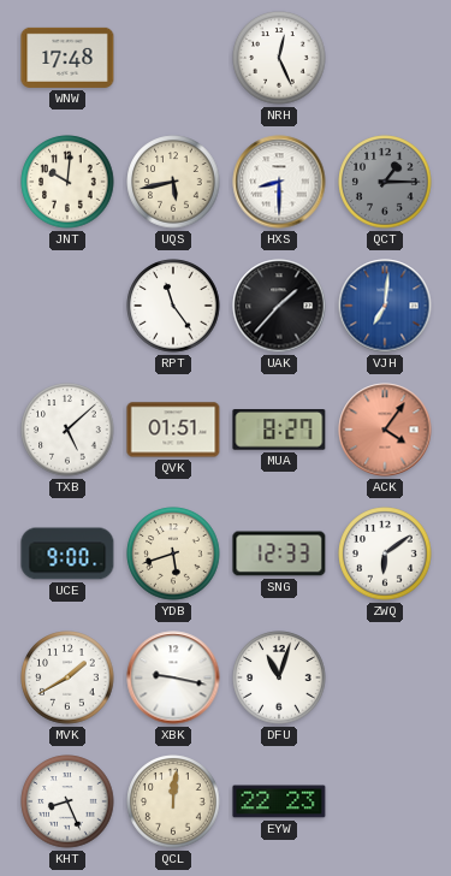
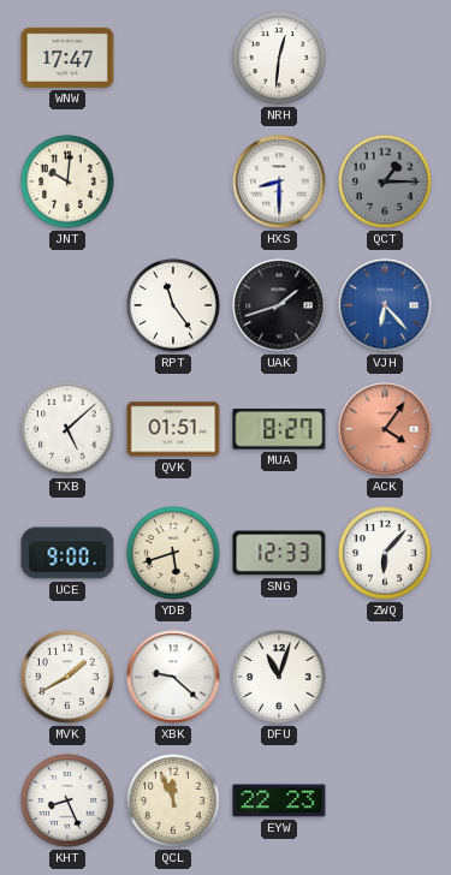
WNW: 17:48 -> 17:47
NRH: 12:26 -> 12:31
UQS: 5:43 -> none
UAK: 1:37 -> 1:42
VJH: 7:01 -> 6:23
ZWQ: 6:09 -> 6:07
XBK: 9:17 -> 9:22
QCL: 12:01 -> 11:56
